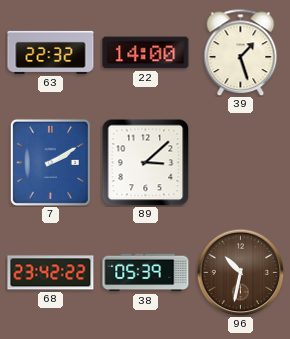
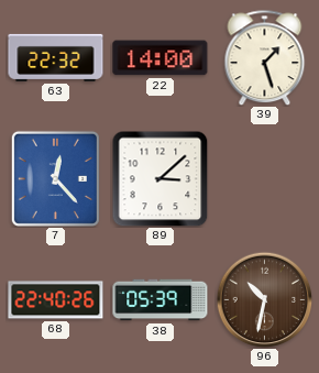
7: 2:10 -> 12:23
68: 23:42 -> 22:40
